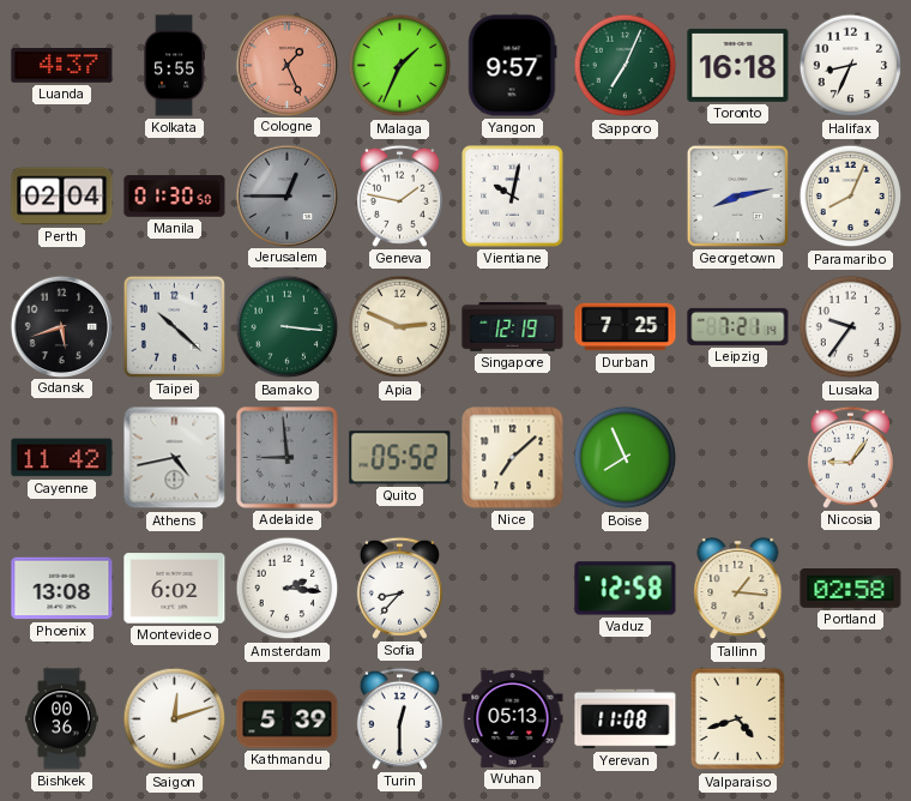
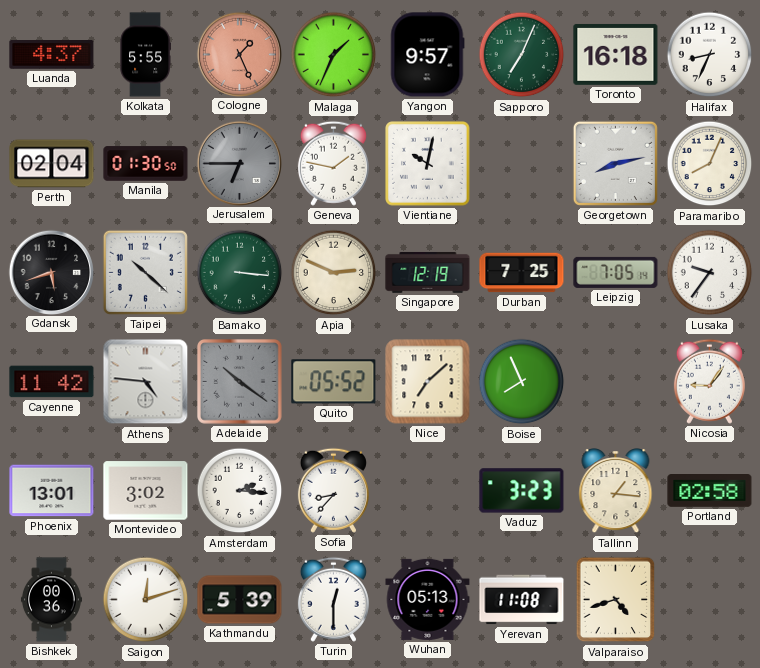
Jerusalem: 12:45 -> 6:45
Leipzig: 7:21 -> 7:05
Athens: 4:43 -> 4:46
Adelaide: 8:59 -> 10:21
Phoenix: 13:08 -> 13:01
Montevideo: 6:02 -> 3:02
Vaduz: 12:58 -> 3:23
